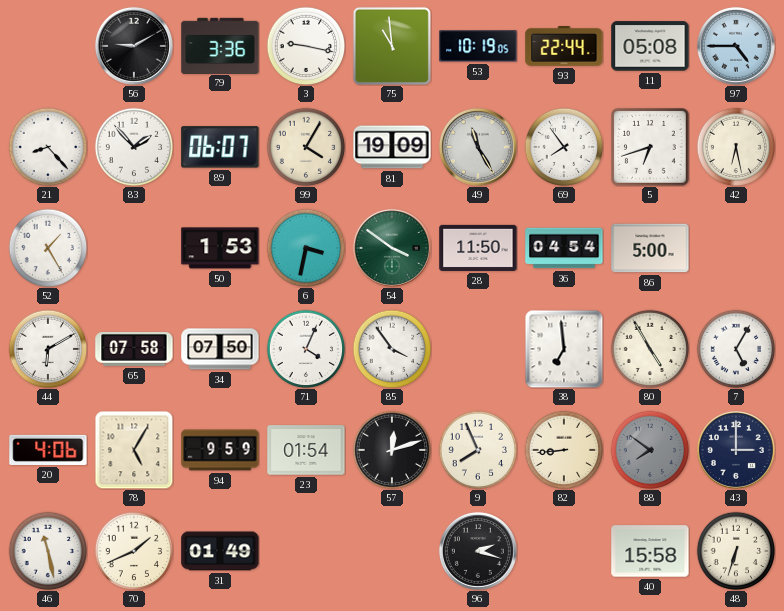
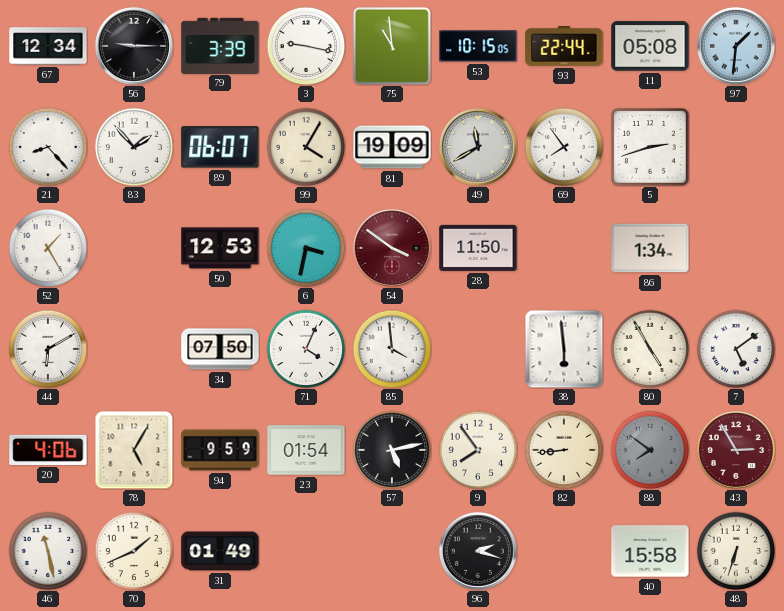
67: none -> 12:34
56: 9:10 -> 9:15
79: 3:36 -> 3:39
53: 10:19 -> 10:15
97: 4:45 -> 1:31
49: 11:25 -> 11:40
5: 6:42 -> 2:42
42: 6:28 -> none
50: 1:53 -> 12:53
54 dial: green -> burgundy
36: 04:54 -> none
86: 5:00 -> 1:34
65: 07:58 -> none
85: 3:54 -> 3:59
38: 6:59 -> 5:59
7: 5:05 -> 5:09
57: 12:12 -> 5:13
9: 7:56 -> 7:54
43: 3:00 -> 2:55
43 dial: navy -> burgundy
